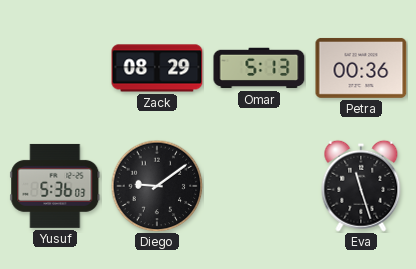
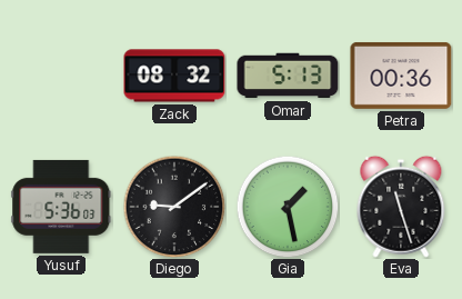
Zack: 08:29 -> 08:32
Gia: none -> 1:28
